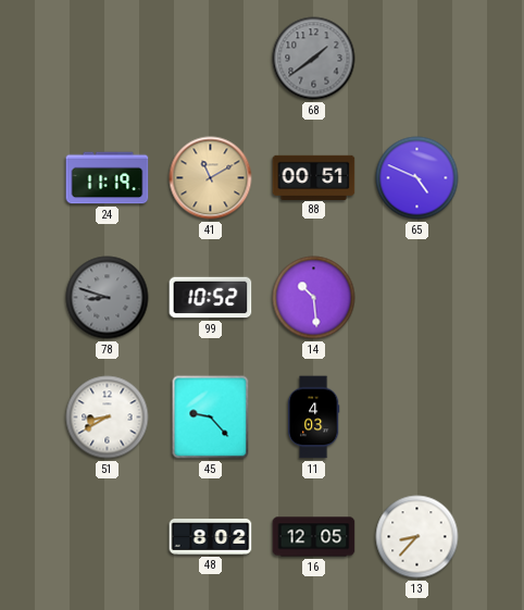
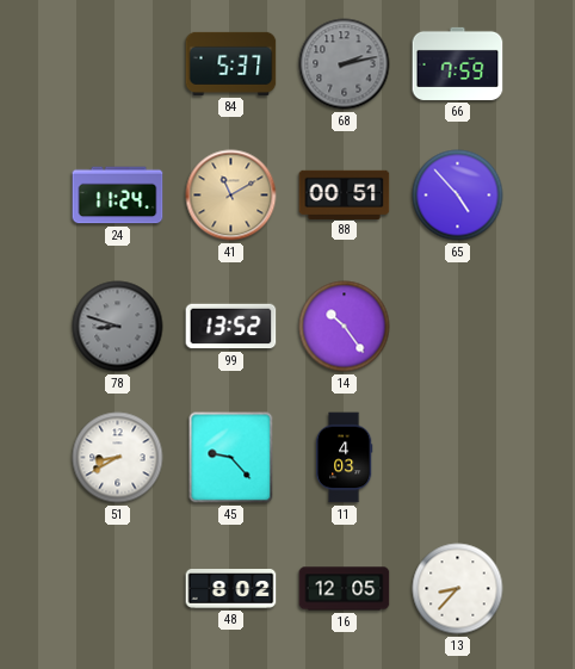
84: none -> 5:37
68: 1:39 -> 2:13
66: none -> 7:59
24: 11:19 -> 11:24
65: 4:49 -> 4:53
99: 10:52 -> 13:52
14: 10:29 -> 10:24
